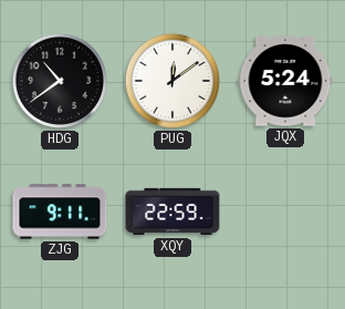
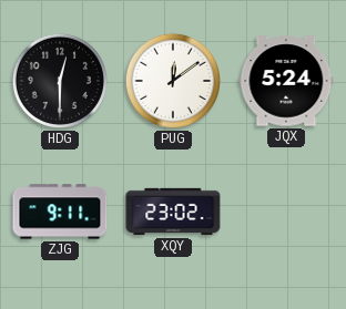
HDG: 10:39 -> 12:30
XQY: 22:59 -> 23:02
